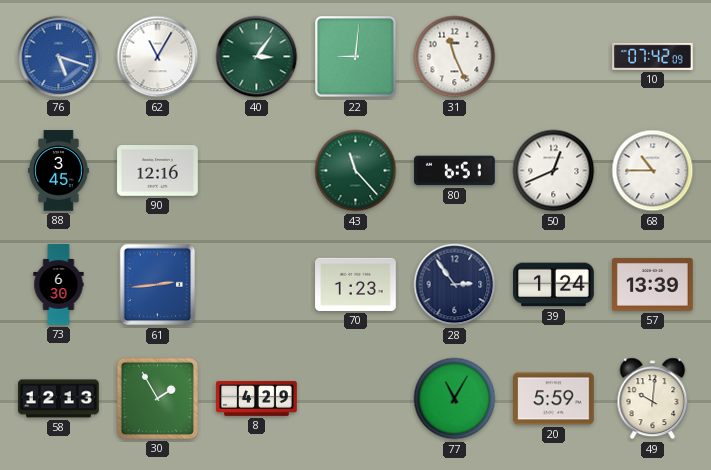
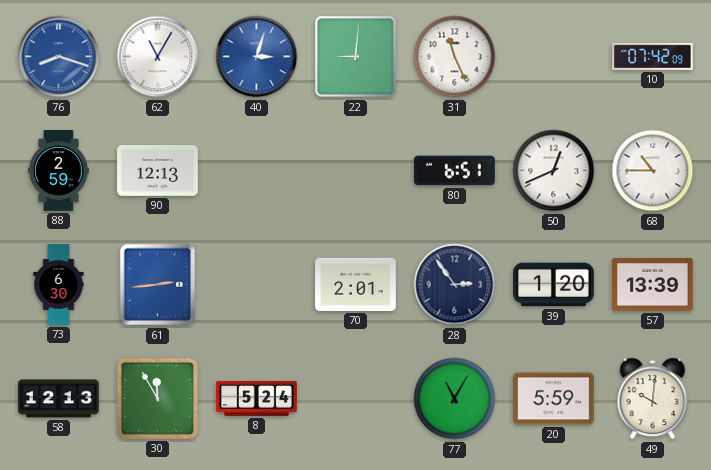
76: 5:18 -> 8:18
40: 3:06 -> 3:03
40 dial: green -> blue
88: 3:45 -> 2:59
90: 12:16 -> 12:13
43: 11:23 -> none
70: 1:23 -> 2:01
39: 1:24 -> 1:20
30: 1:55 -> 11:55
8: 4:29 -> 5:24
